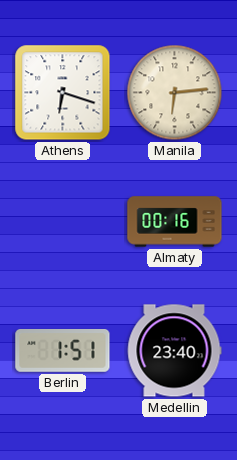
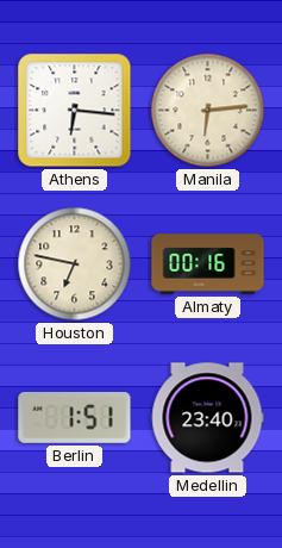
Athens: 6:18 -> 6:16
Houston: none -> 6:47
